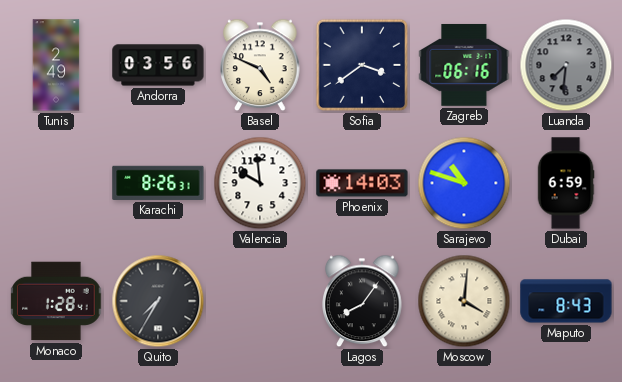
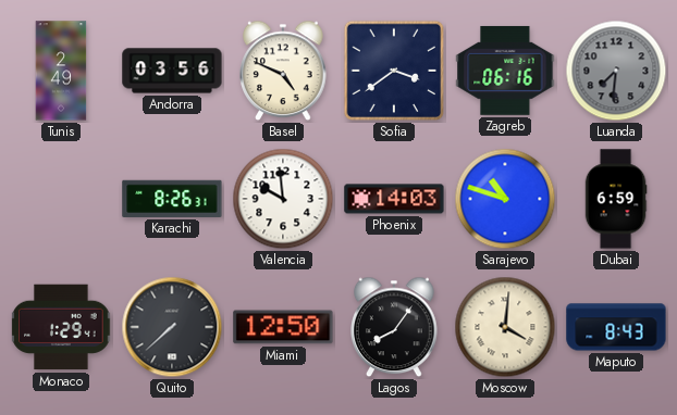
Monaco: 1:28 -> 1:29
Quito: 7:35 -> 7:38
Miami: none -> 12:50
